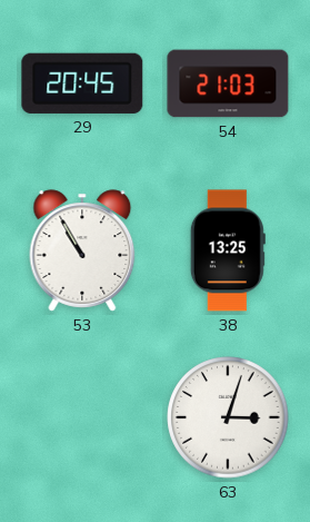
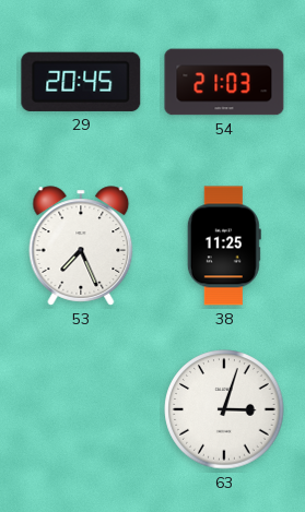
53: 10:55 -> 7:26
38: 13:25 -> 11:25
